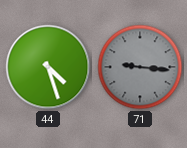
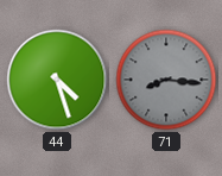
71: 9:16 -> 8:16
